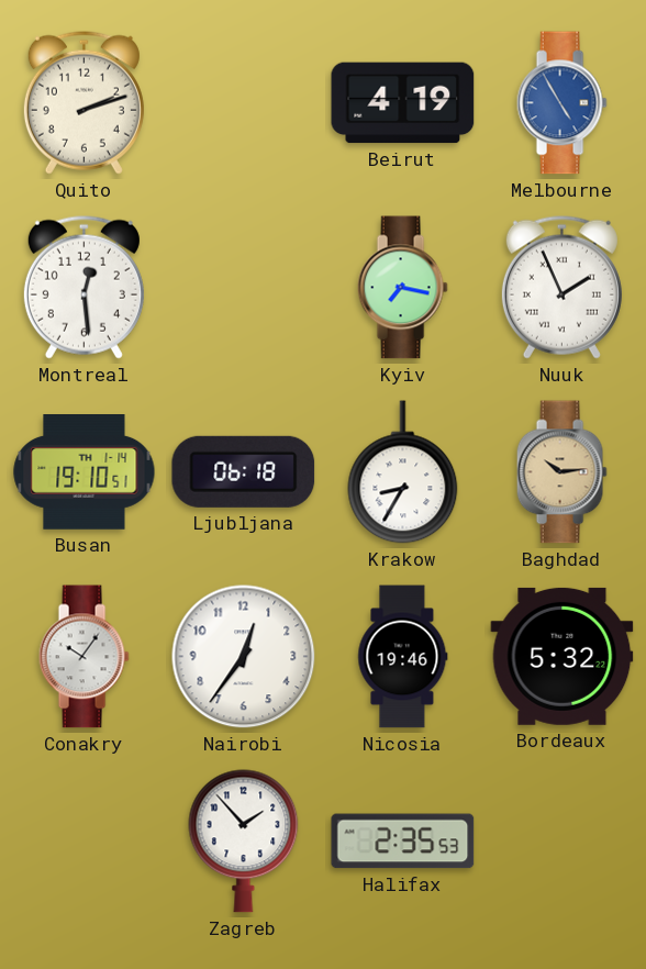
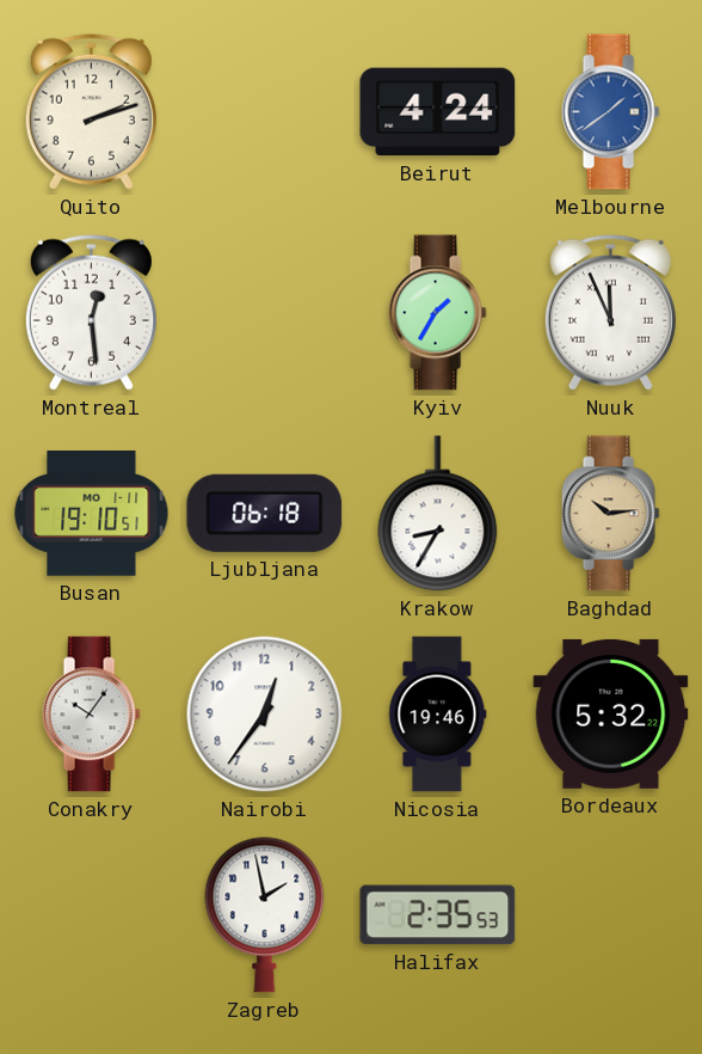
Beirut: 4:19 -> 4:24
Melbourne: 4:55 -> 1:39
Kyiv: 7:17 -> 1:35
Nuuk: 1:56 -> 11:56
Busan date: TH 1-14 -> MO 1-11
Zagreb: 1:53 -> 1:58
